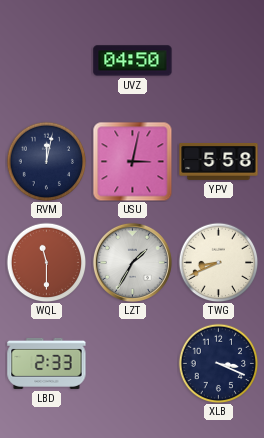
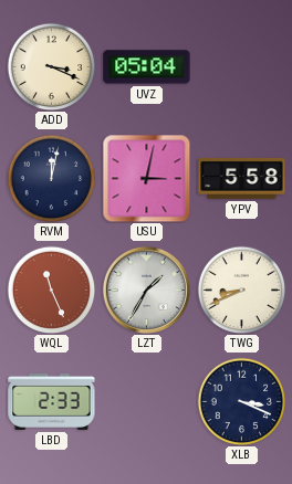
ADD: none -> 3:19
UVZ: 04:50 -> 05:04
WQL: 11:30 -> 11:26
